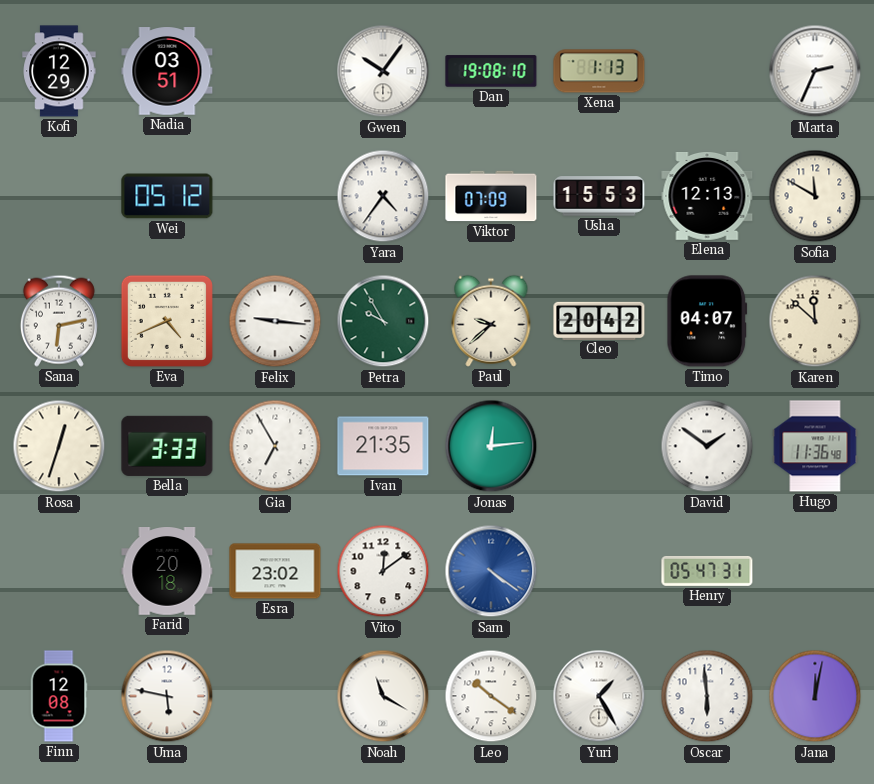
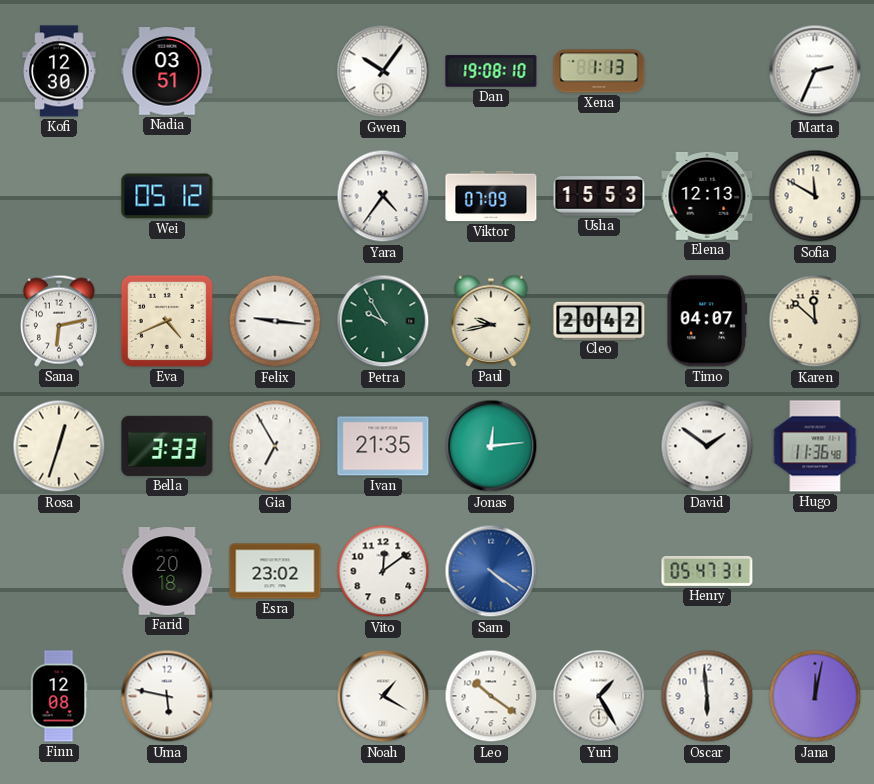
Kofi: 12:29 -> 12:30
Paul: 9:38 -> 9:43
Noah: 11:20 -> 1:20
